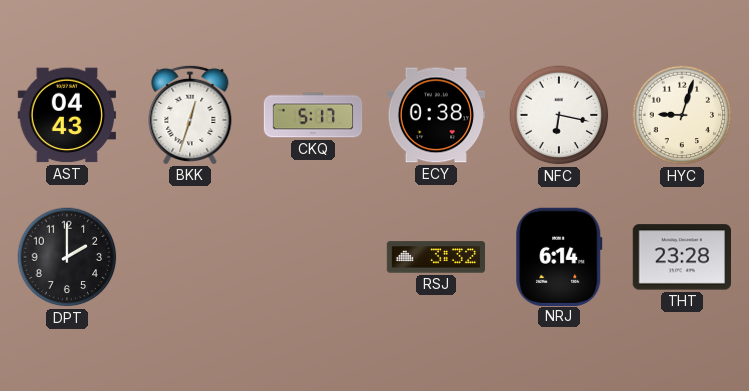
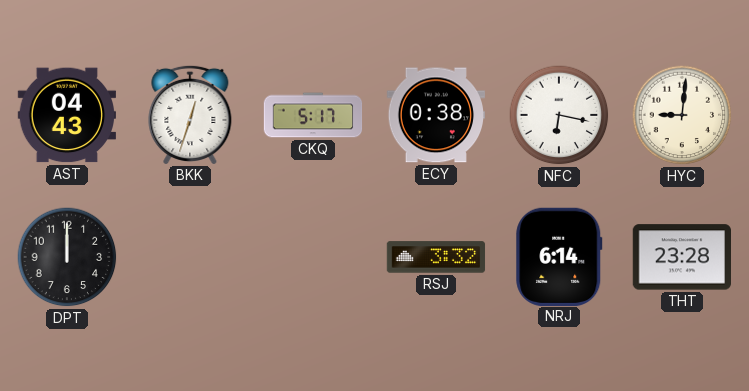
HYC: 9:03 -> 9:01
DPT: 2:00 -> 12:00
